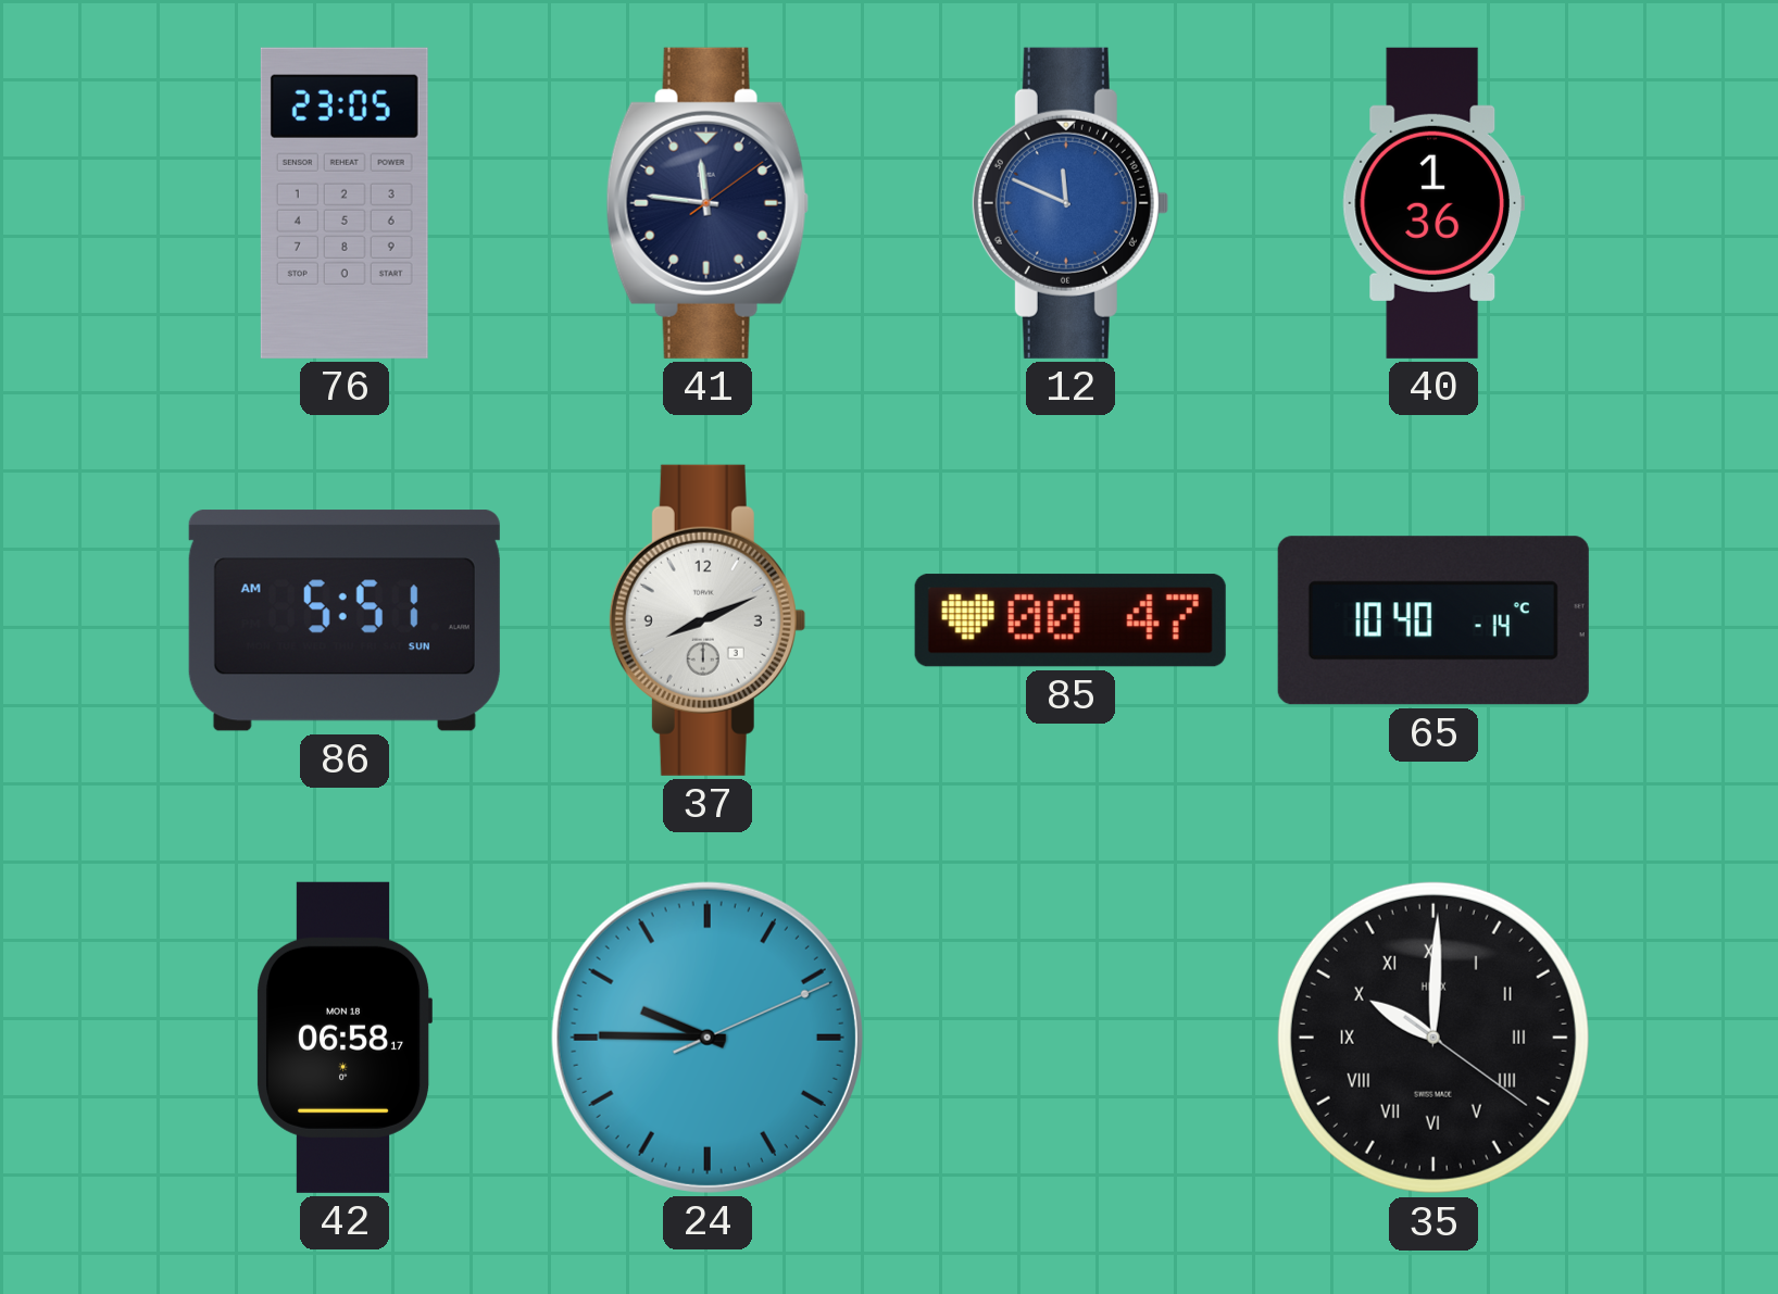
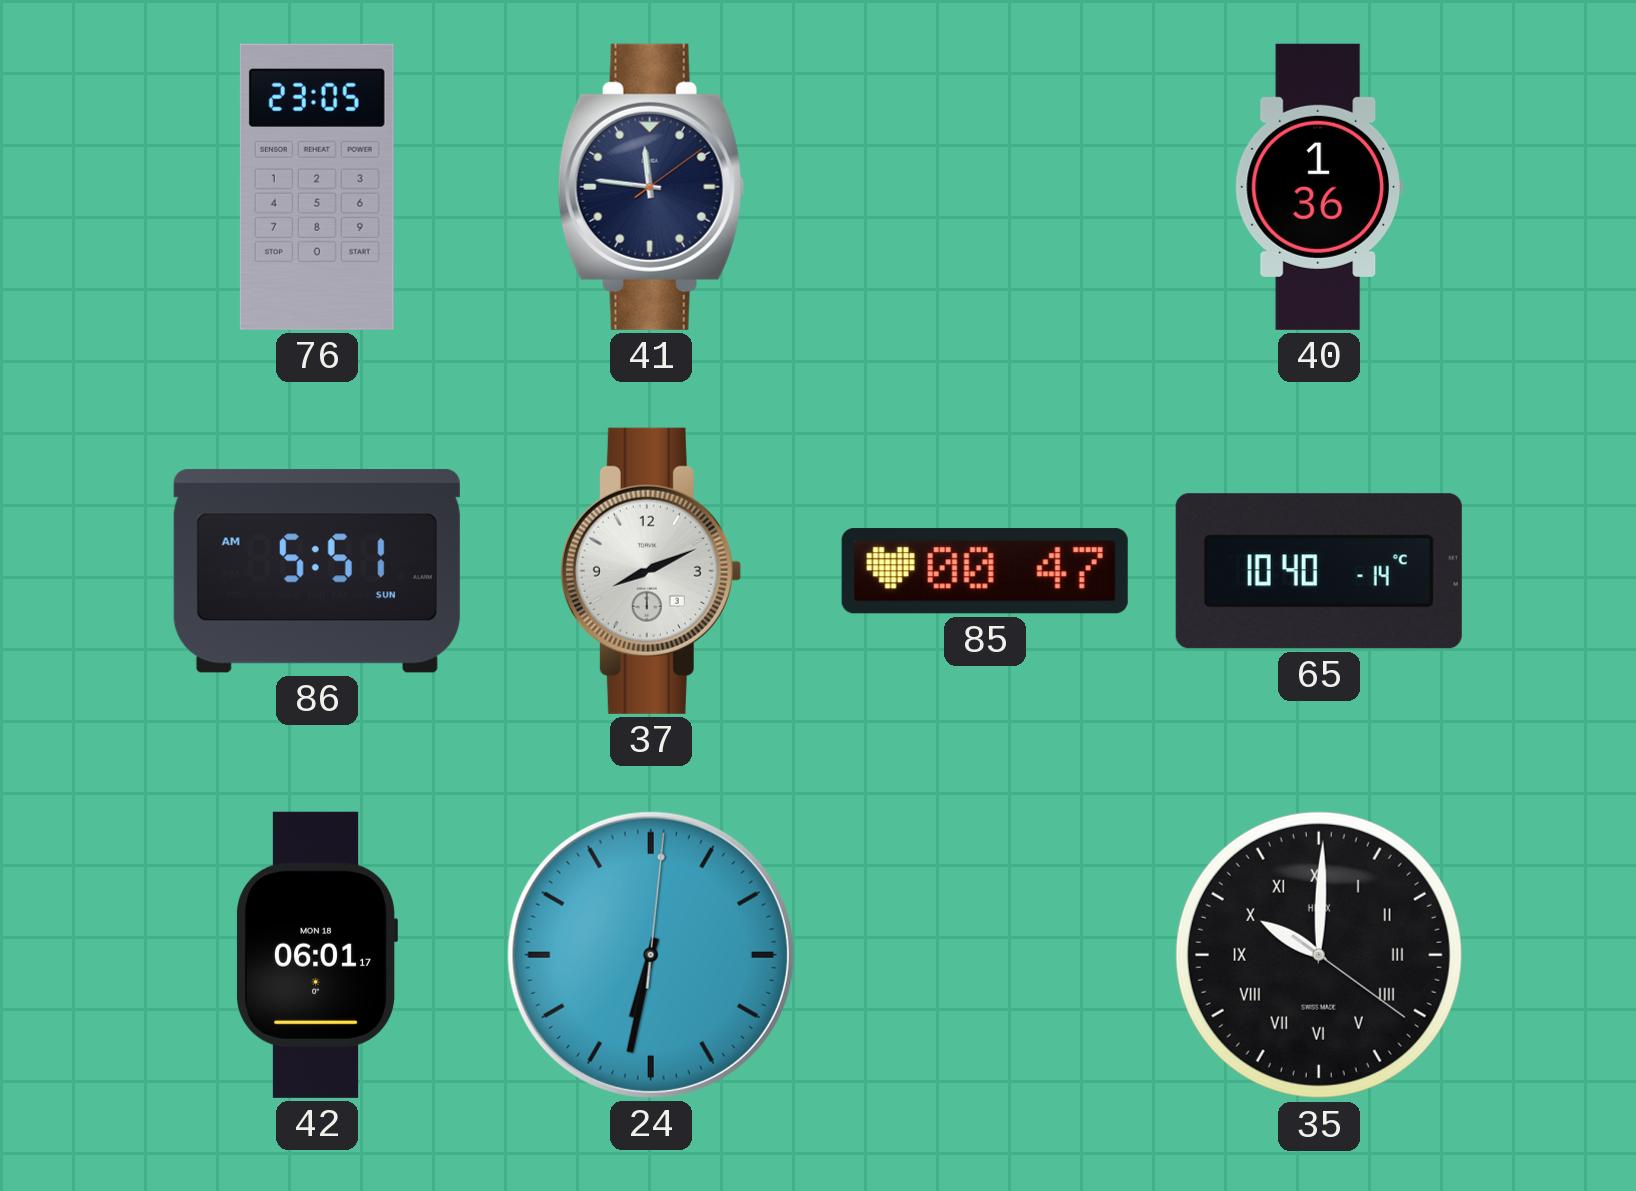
12: 11:49 -> none
42: 06:58 -> 06:01
24: 9:45 -> 6:32
